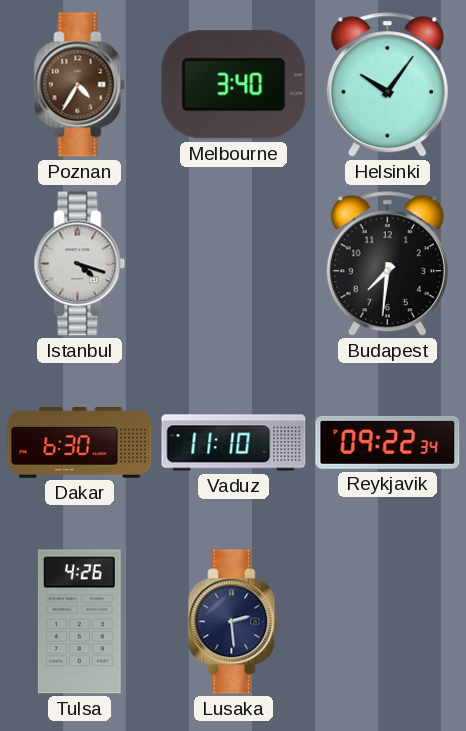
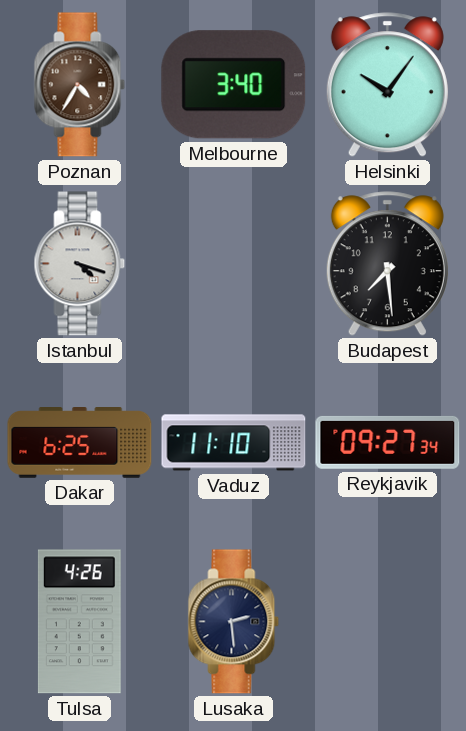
Budapest: 7:31 -> 7:29
Dakar: 6:30 -> 6:25
Reykjavik: 09:22 -> 09:27
